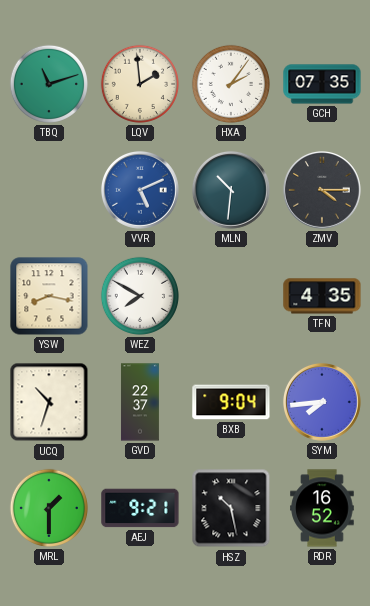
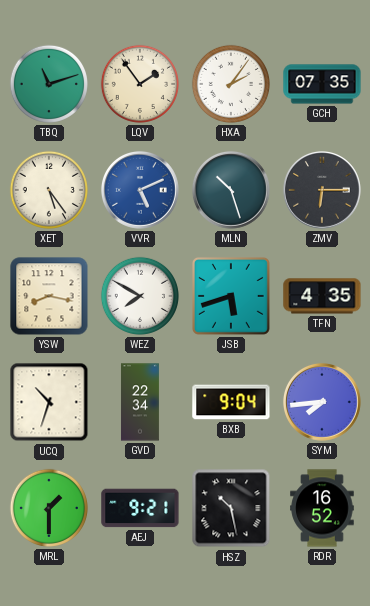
LQV: 1:59 -> 1:54
XET: none -> 5:24
MLN: 10:31 -> 10:27
ZMV: 4:15 -> 6:15
JSB: none -> 5:42
GVD: 22:37 -> 22:34
